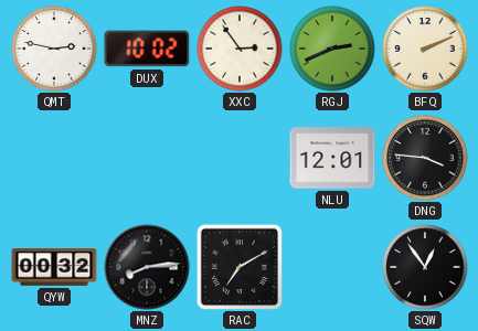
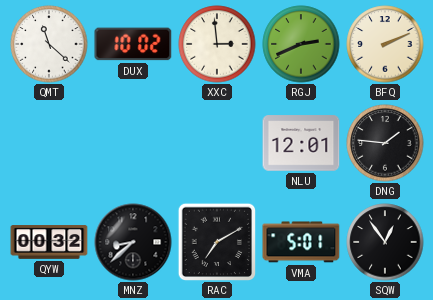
QMT: 2:47 -> 11:22
XXC: 2:54 -> 2:59
DNG: 3:46 -> 1:46
MNZ: 8:14 -> 8:38
VMA: none -> 5:01
